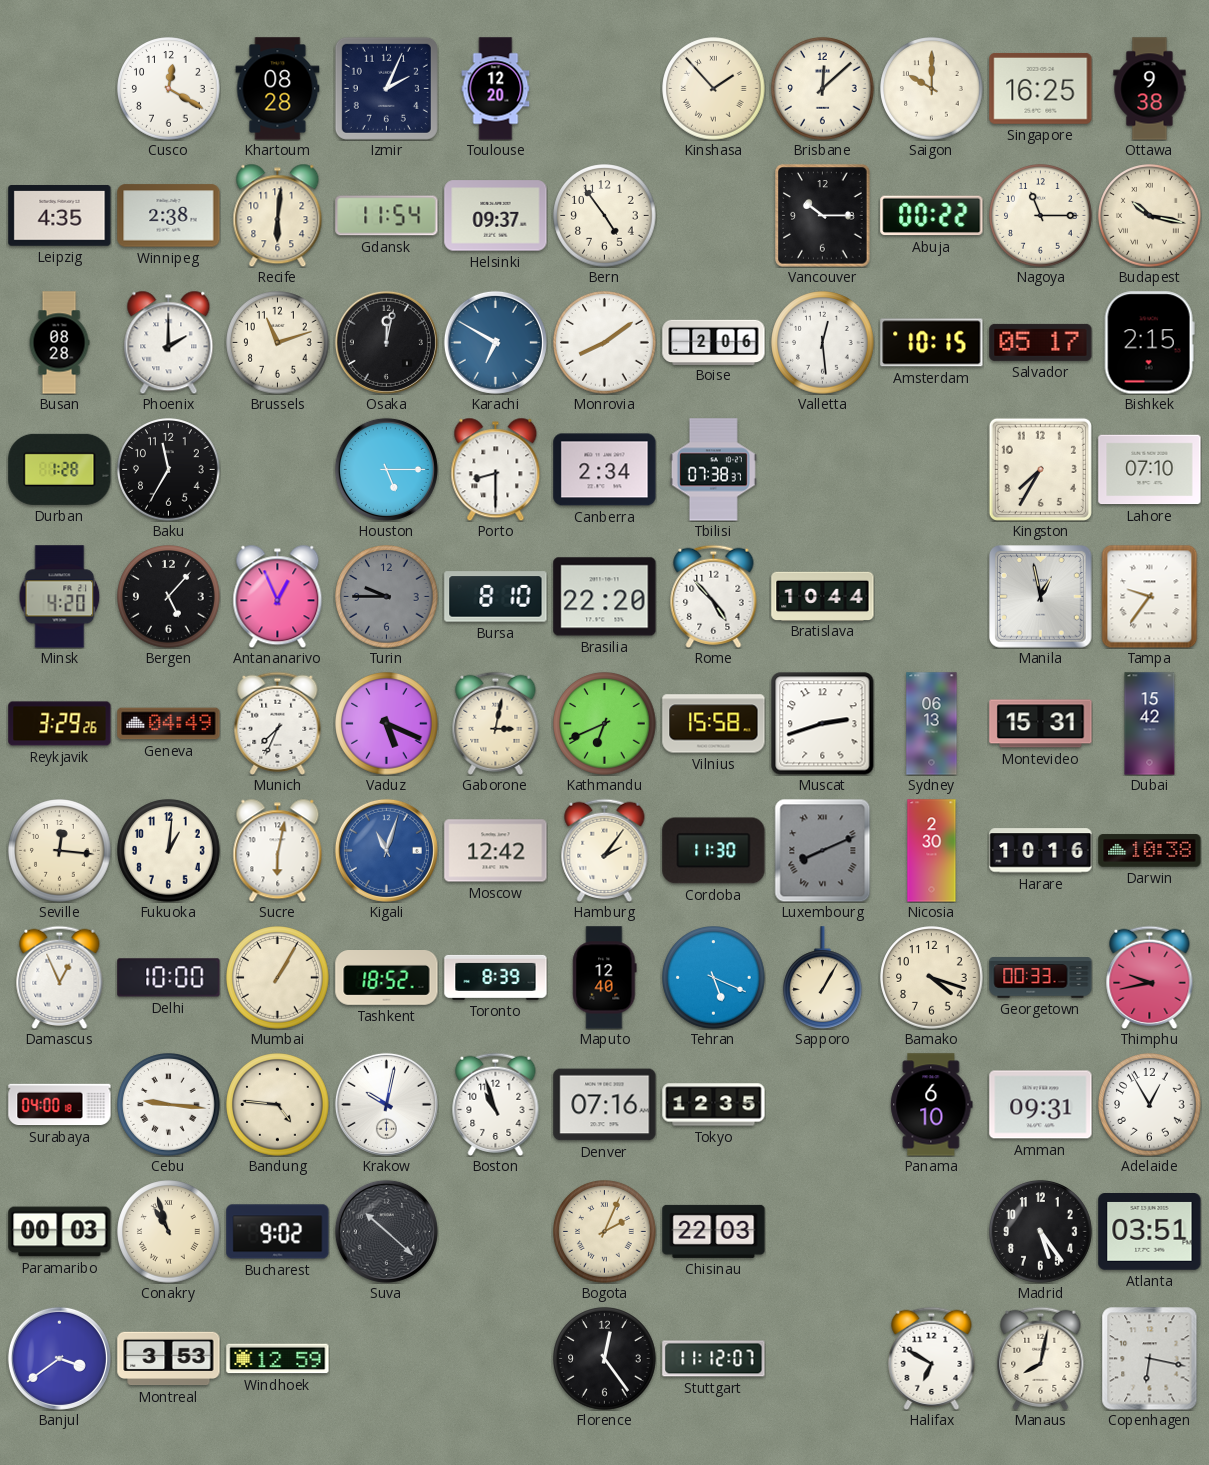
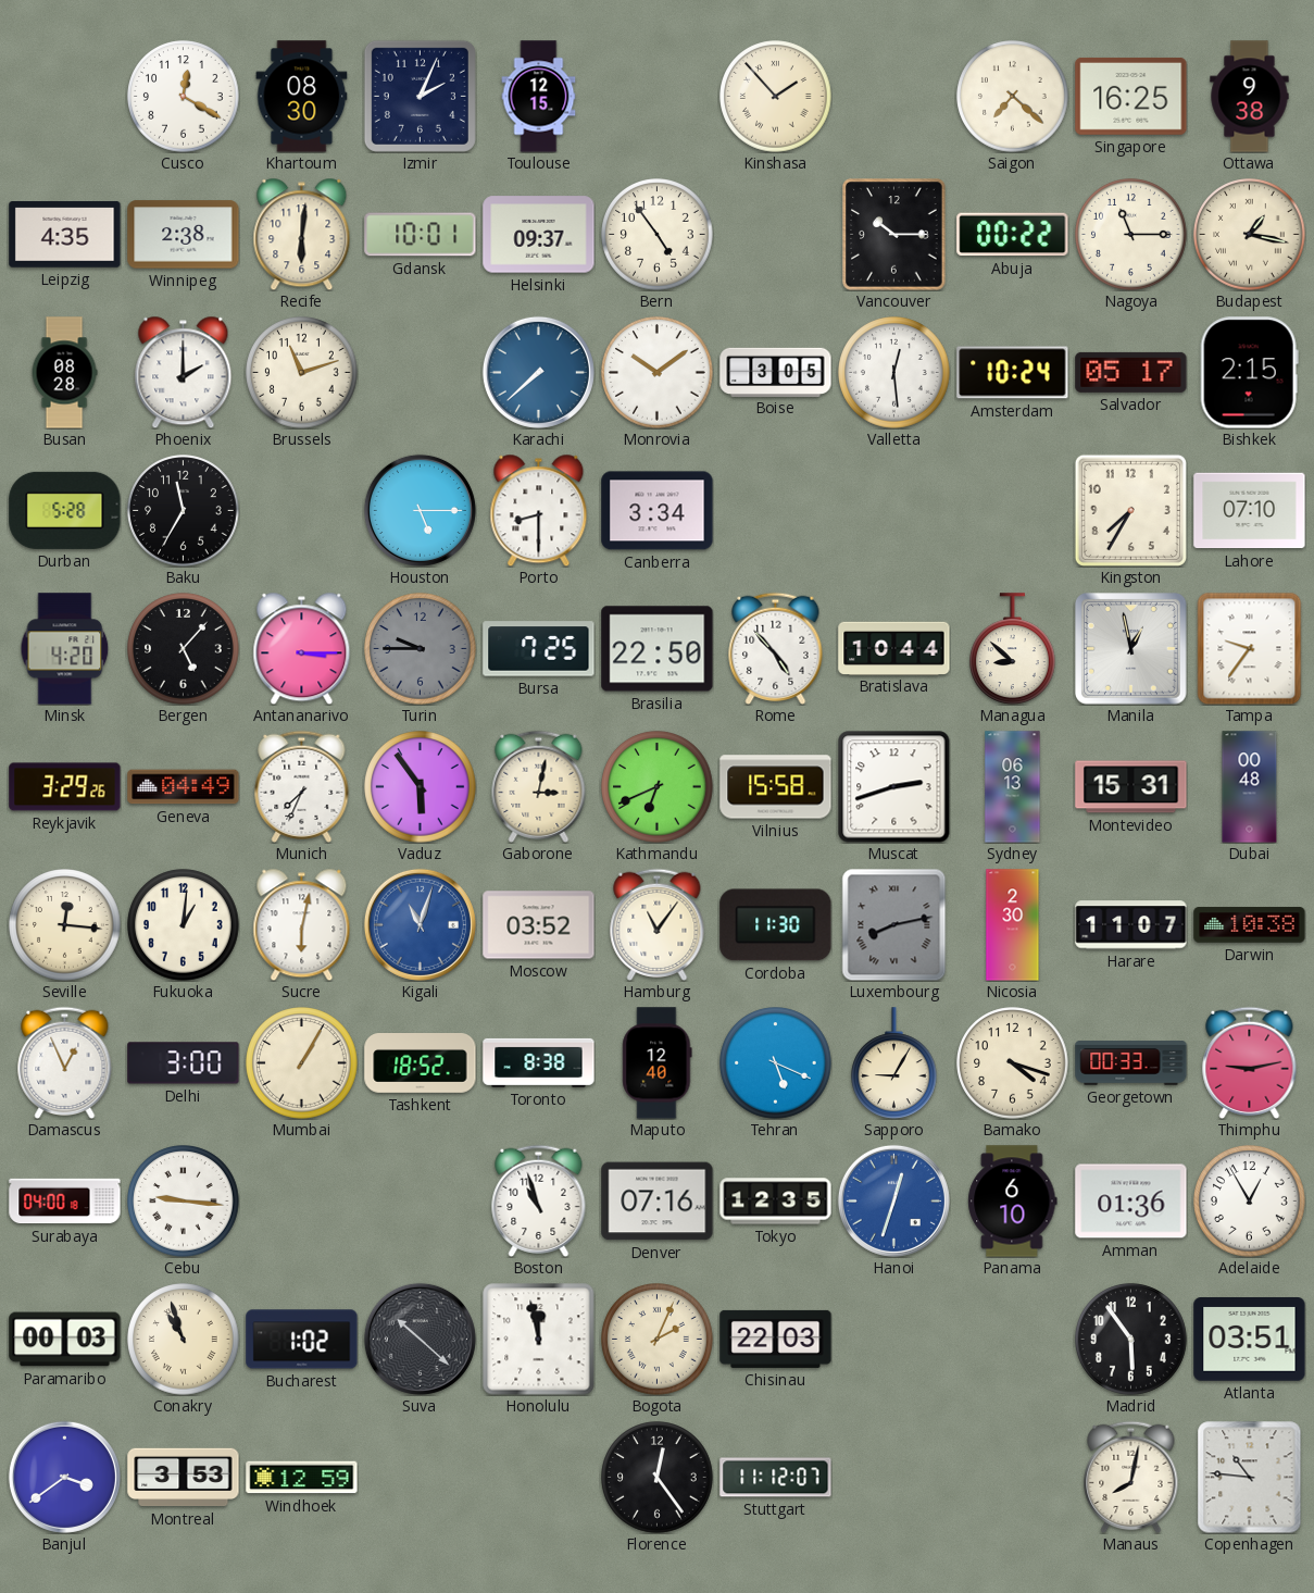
Khartoum: 08:28 -> 08:30
Toulouse: 12:20 -> 12:15
Brisbane: 12:08 -> none
Saigon: 10:00 -> 7:22
Gdansk: 11:54 -> 10:01
Budapest: 10:17 -> 1:17
Osaka: 12:02 -> none
Karachi: 6:50 -> 7:38
Monrovia: 8:09 -> 10:09
Boise: 2:06 -> 3:05
Amsterdam: 10:15 -> 10:24
Durban: 1:28 -> 5:28
Canberra: 2:34 -> 3:34
Tbilisi: 07:38 -> none
Antananarivo: 12:56 -> 3:15
Bursa: 8:10 -> 7:25
Brasilia: 22:20 -> 22:50
Managua: none -> 8:52
Vaduz: 5:19 -> 5:54
Dubai: 15:42 -> 00:48
Moscow: 12:42 -> 03:52
Hamburg: 2:06 -> 11:06
Luxembourg: 8:11 -> 8:13
Harare: 10:16 -> 11:07
Delhi: 10:00 -> 3:00
Toronto: 8:39 -> 8:38
Sapporo: 1:05 -> 9:05
Thimphu: 9:43 -> 9:13
Bandung: 4:46 -> none
Krakow: 10:02 -> none
Hanoi: none -> 12:33
Amman: 09:31 -> 01:36
Bucharest: 9:02 -> 1:02
Honolulu: none -> 11:58
Madrid: 5:24 -> 5:54
Halifax: 6:50 -> none
Copenhagen: 6:17 -> 10:46
